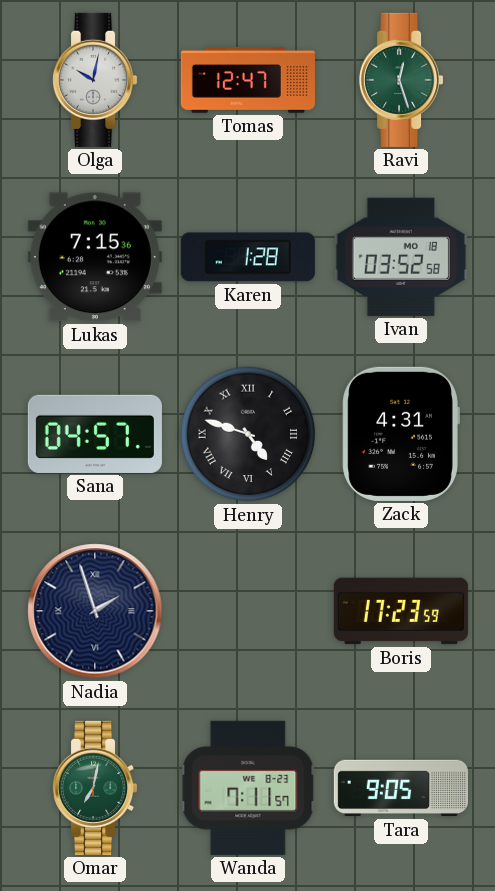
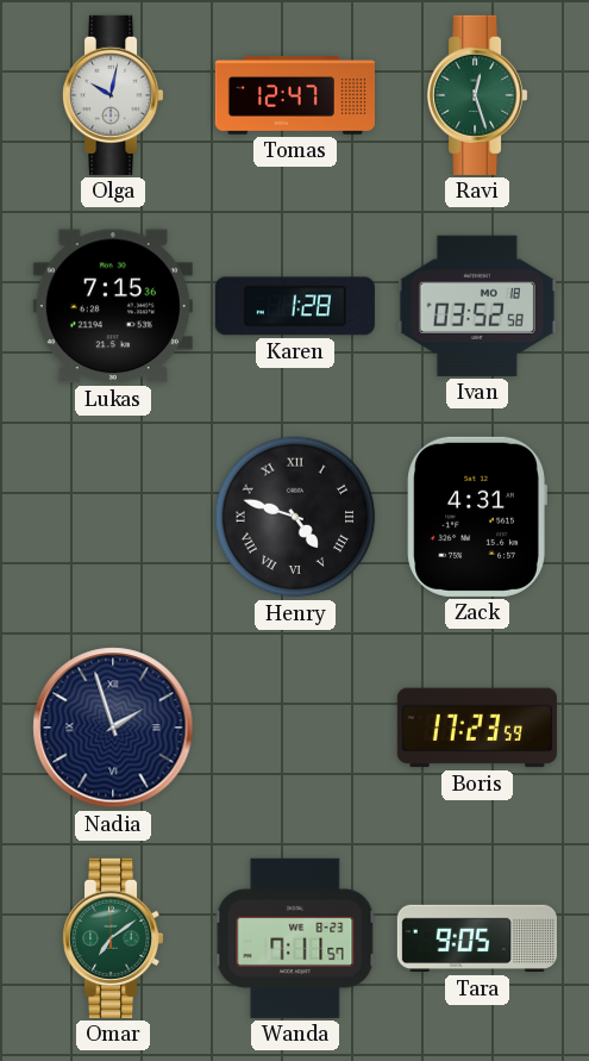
Sana: 04:57 -> none
Omar: 7:02 -> 7:09
